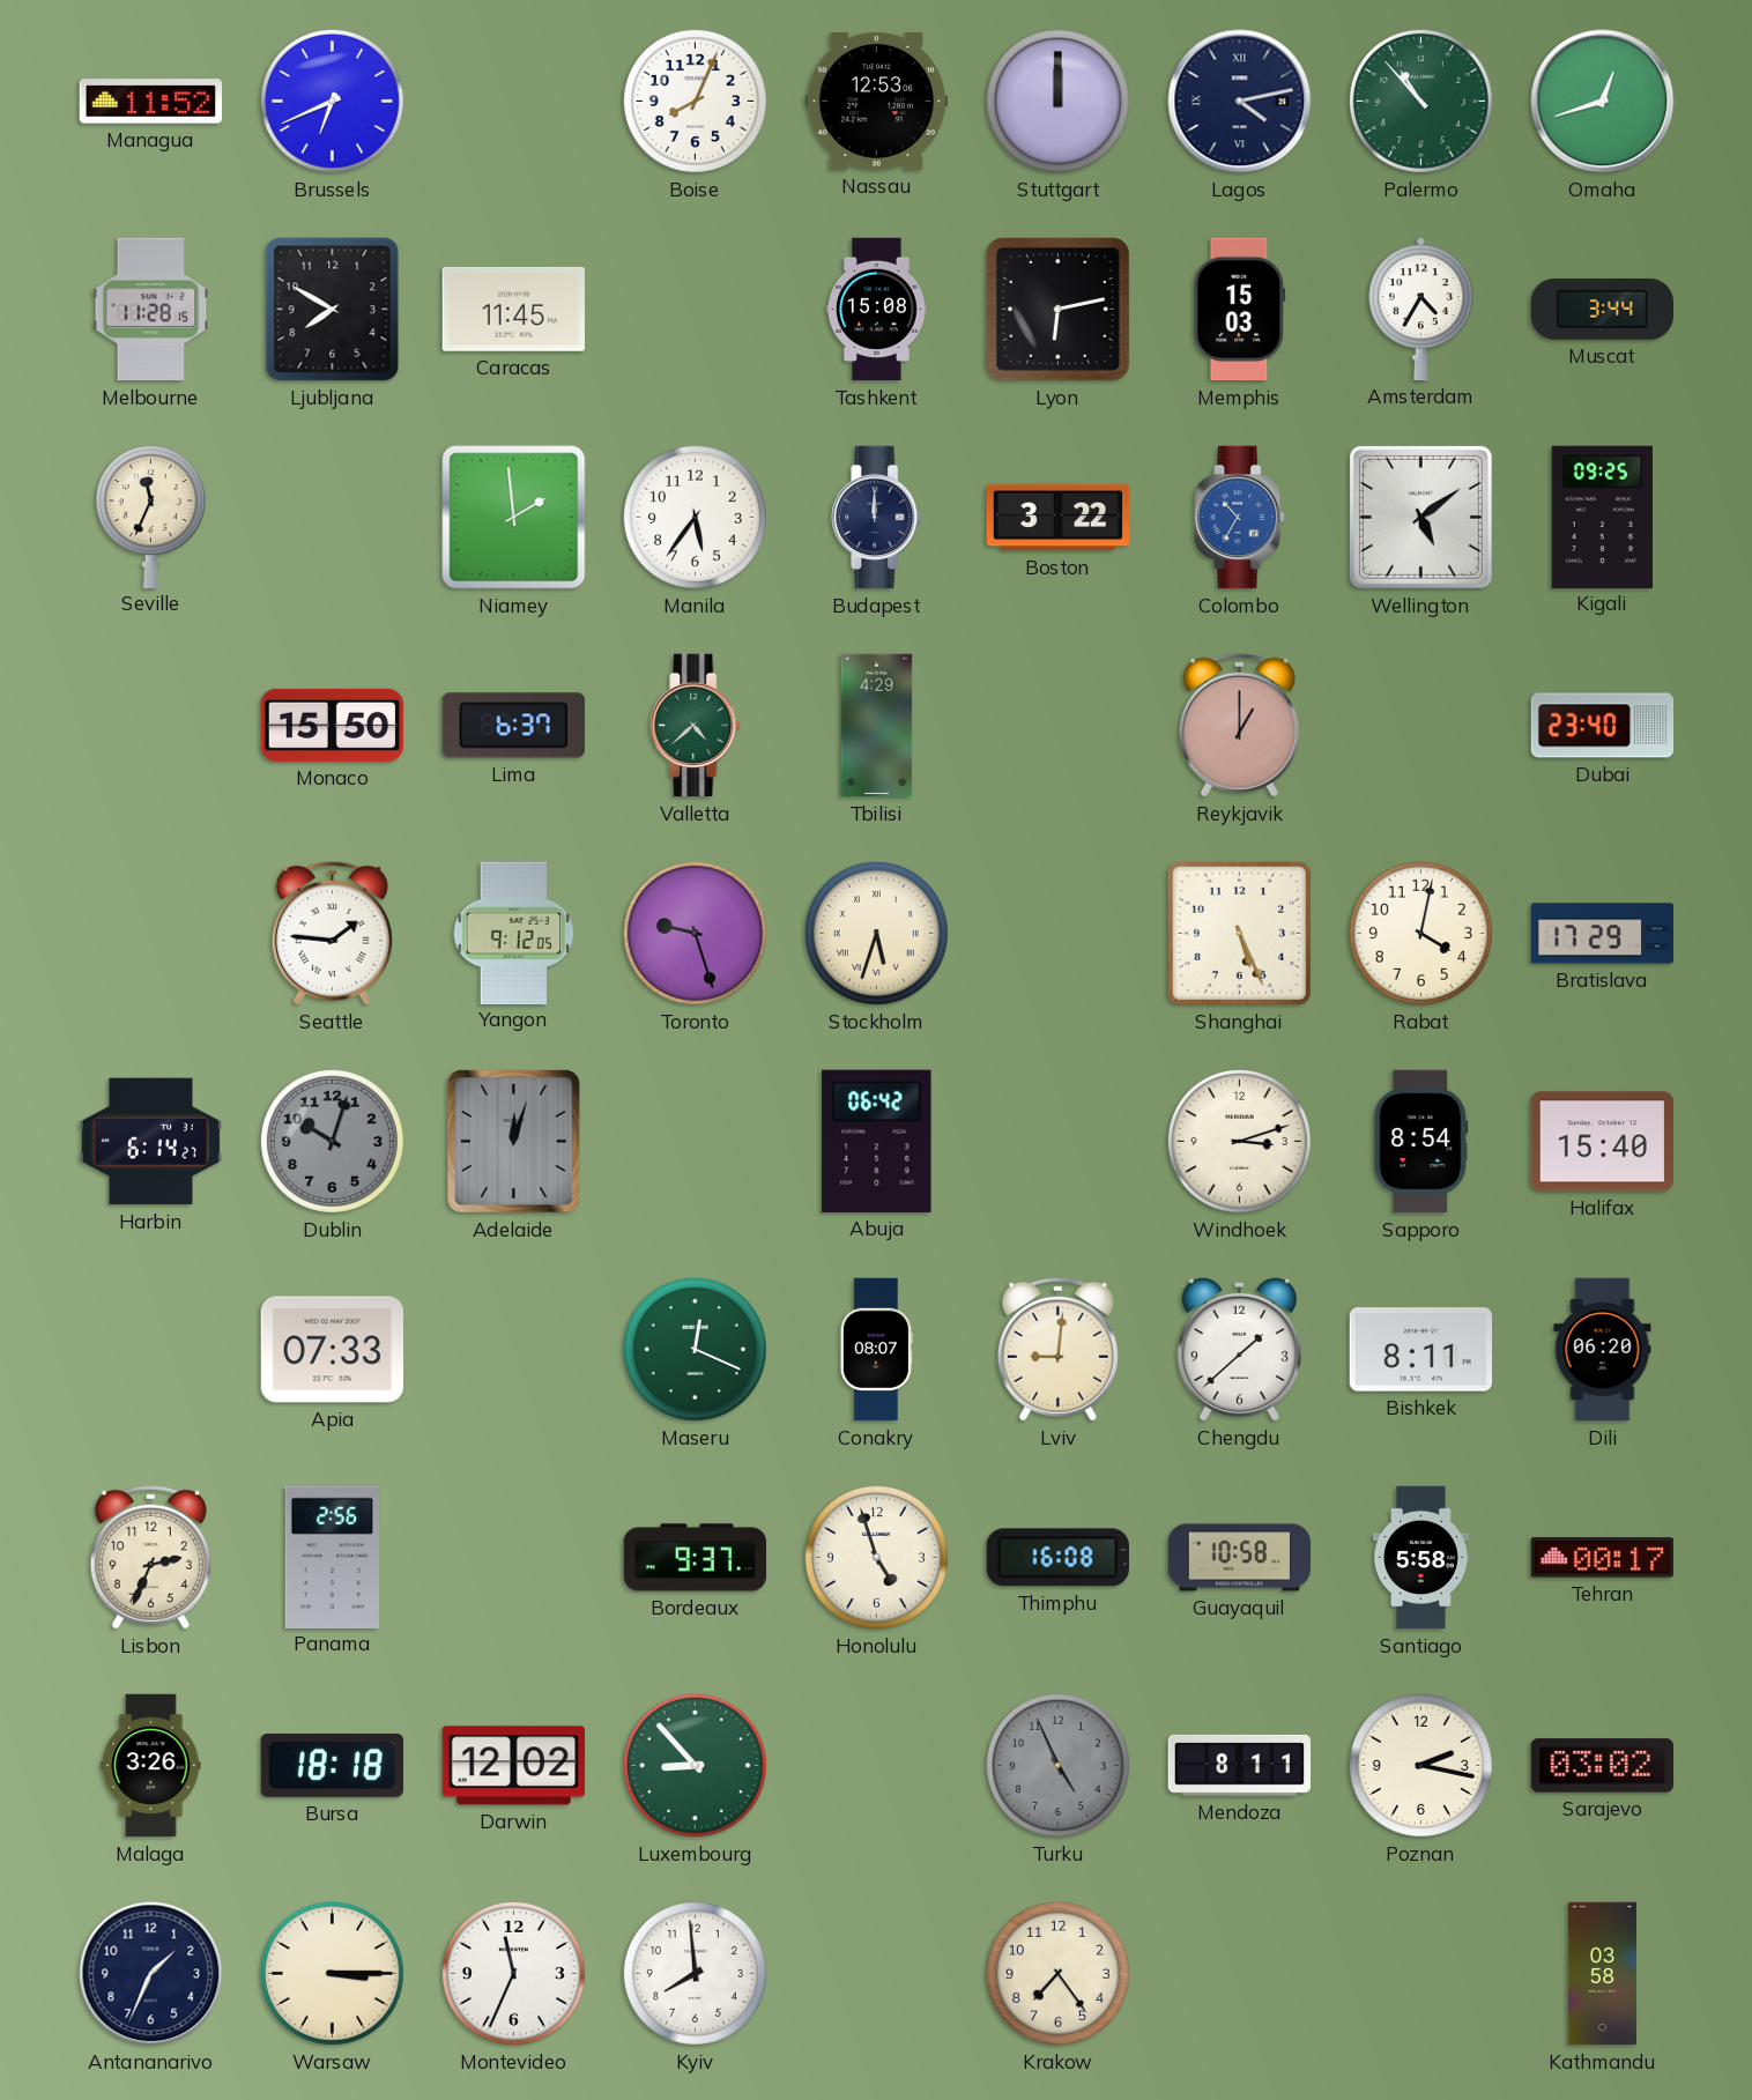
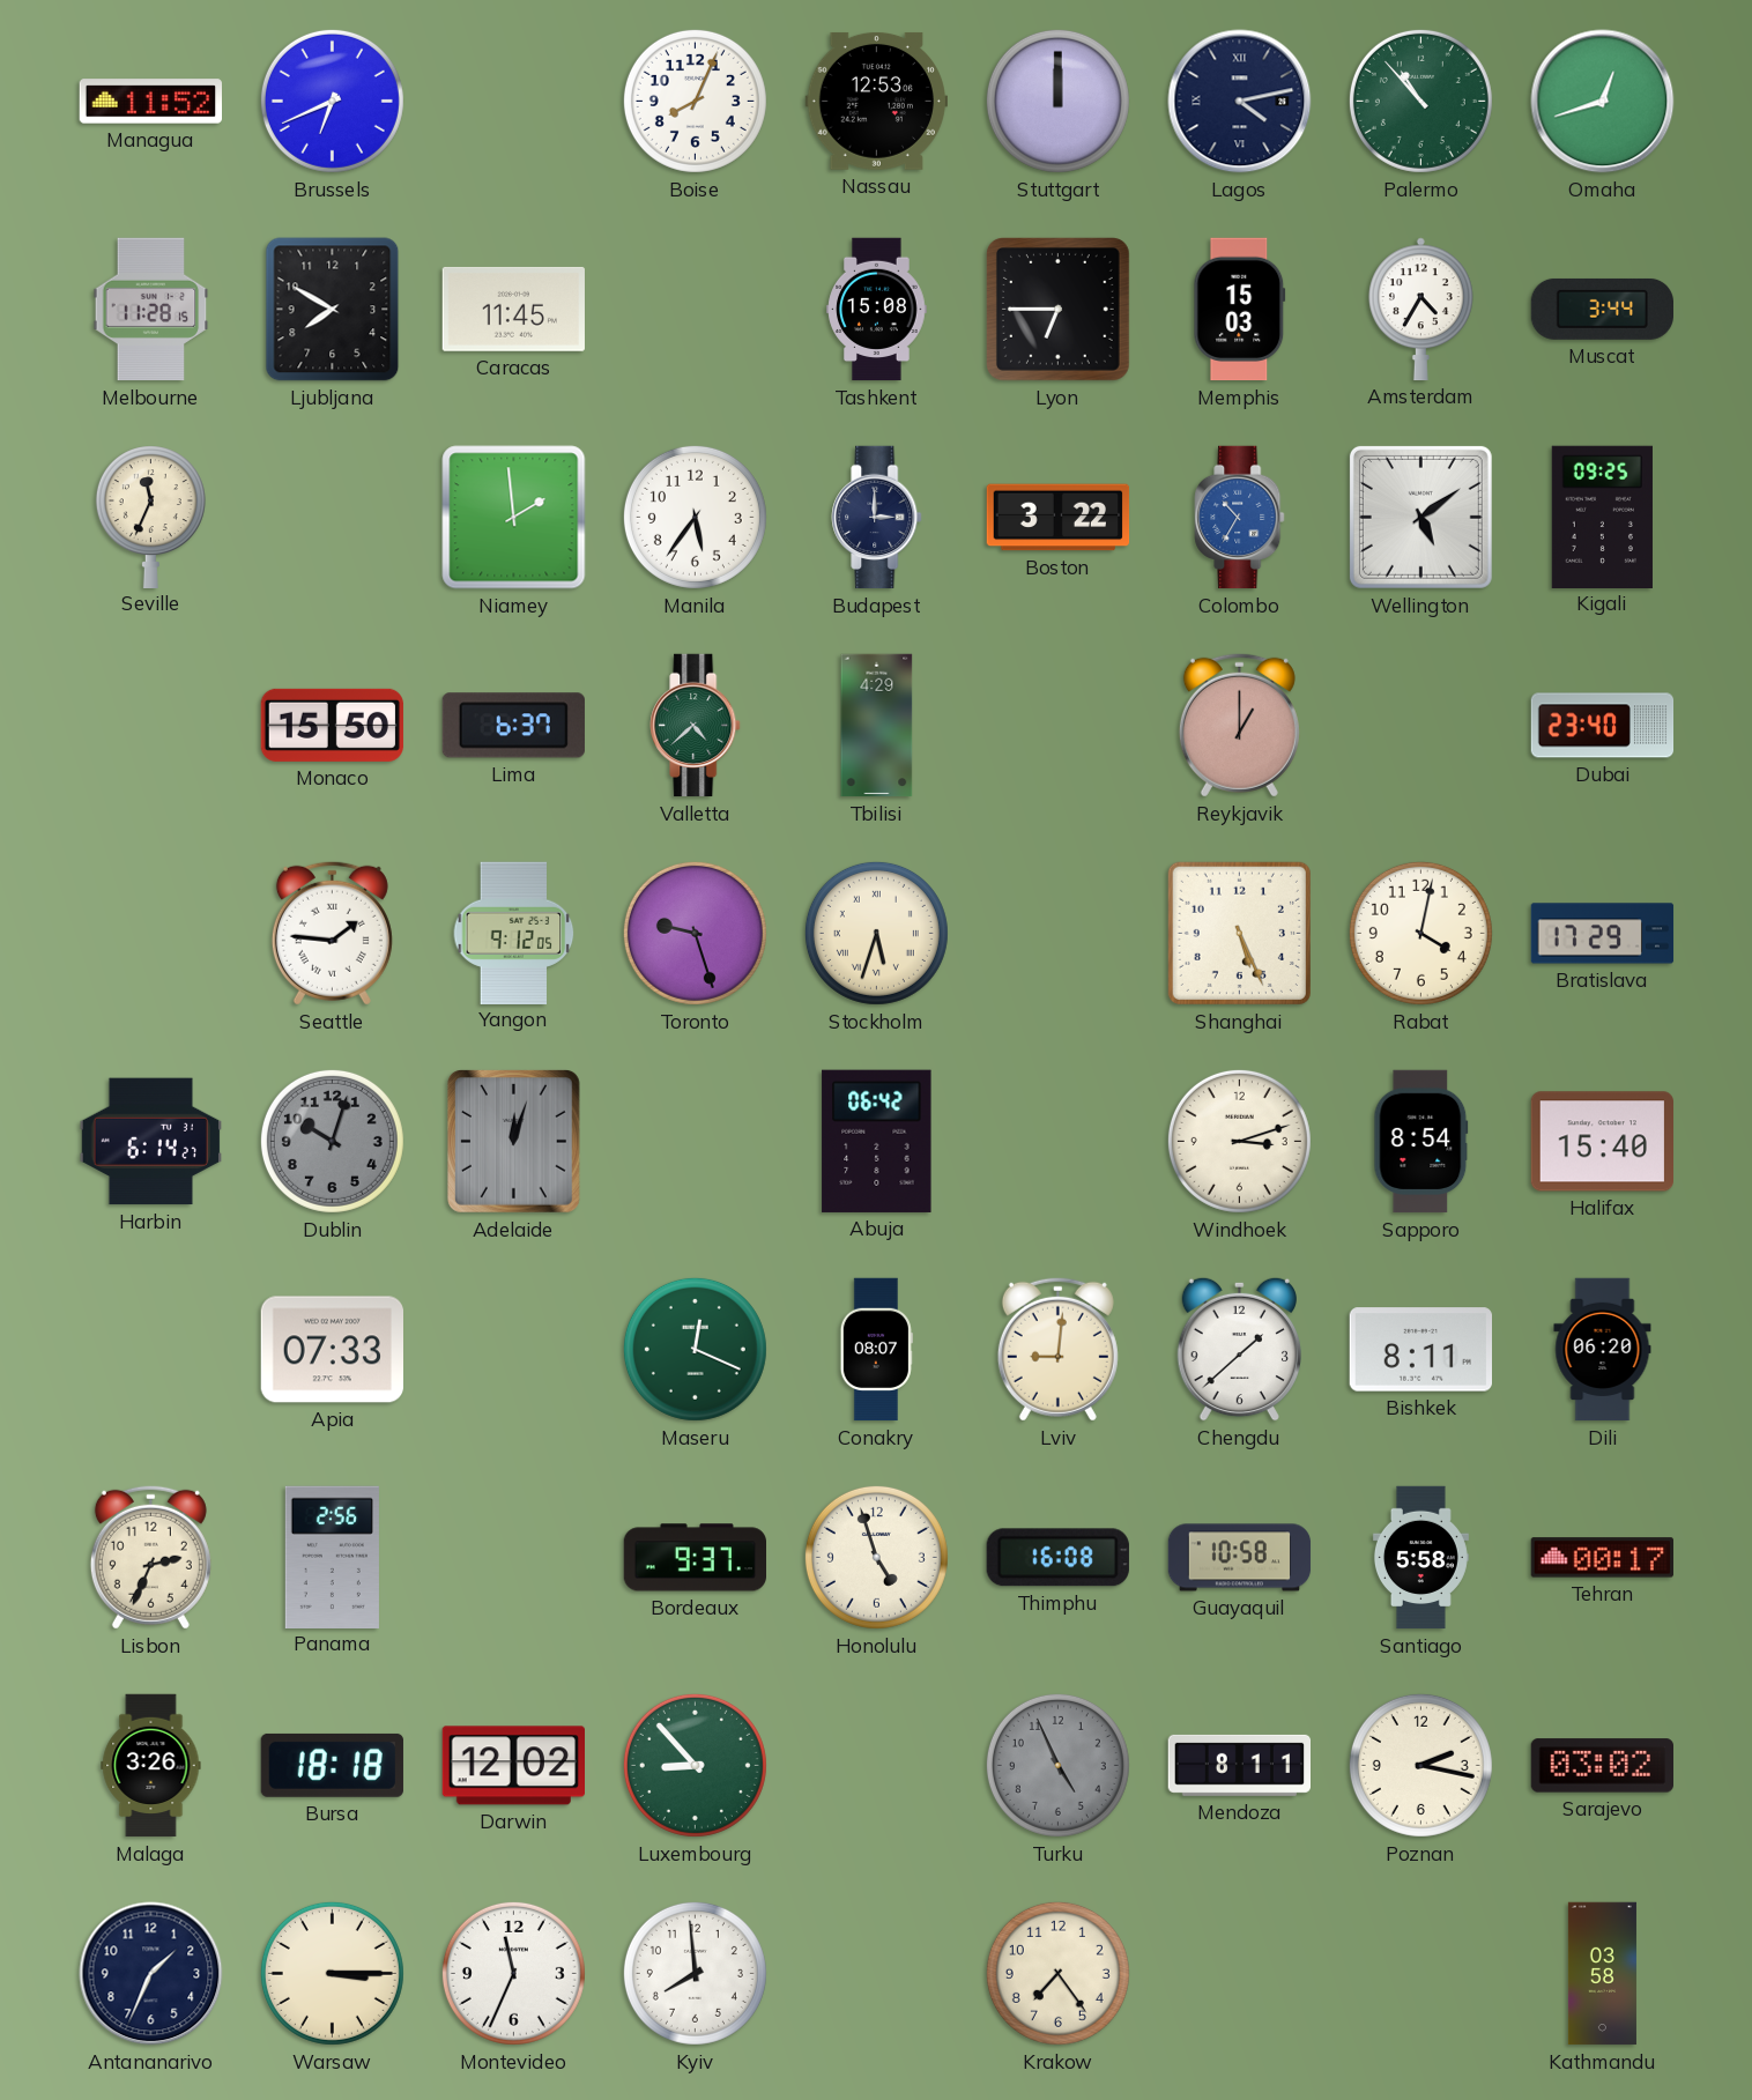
Lyon: 6:13 -> 6:45
Budapest: 12:00 -> 3:00
